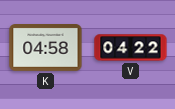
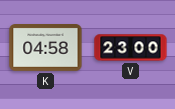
V: 04:22 -> 23:00
